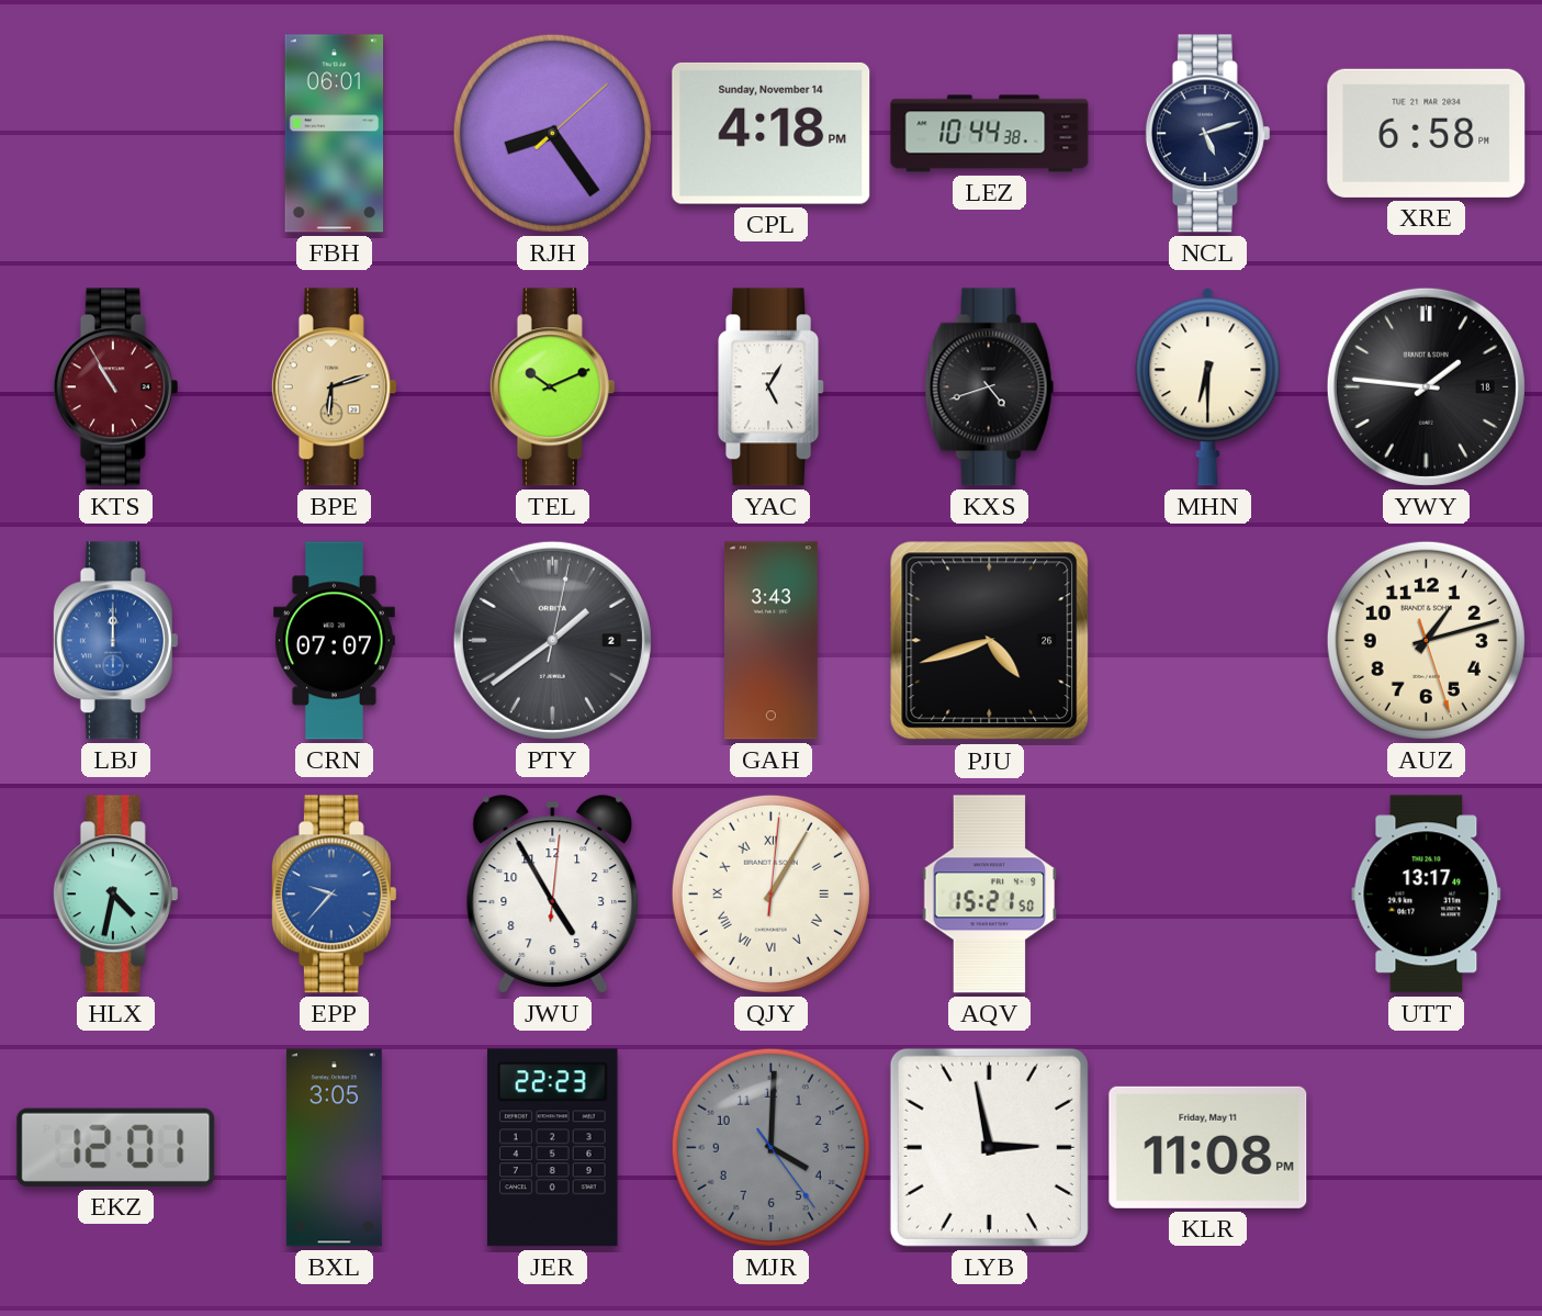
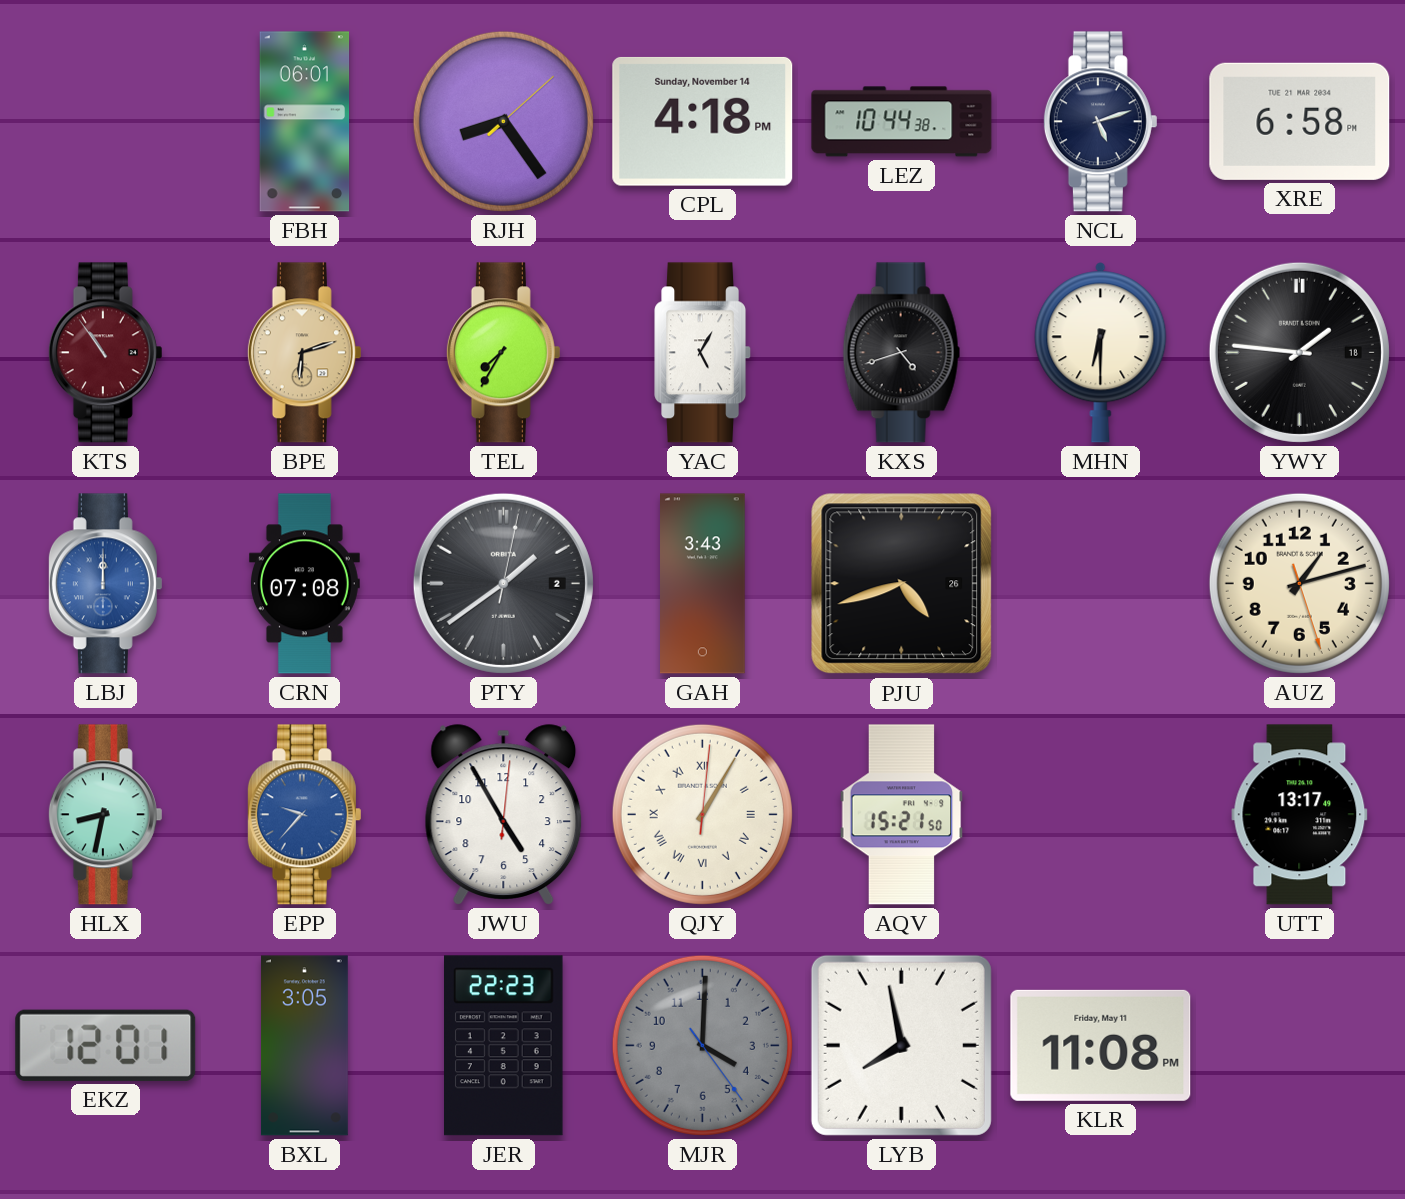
KTS: 10:55 -> 10:54
TEL: 10:11 -> 7:35
CRN: 07:07 -> 07:08
HLX: 4:32 -> 8:32
LYB: 2:58 -> 7:58
